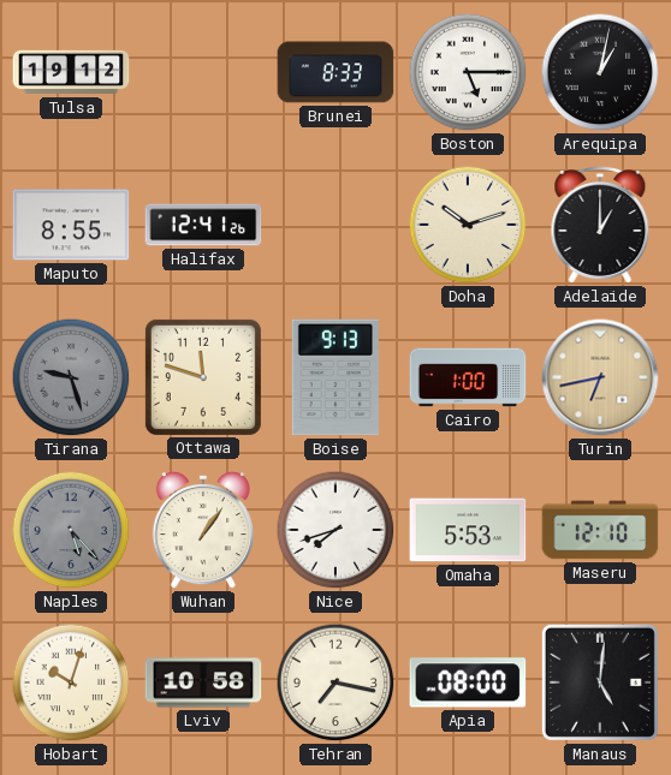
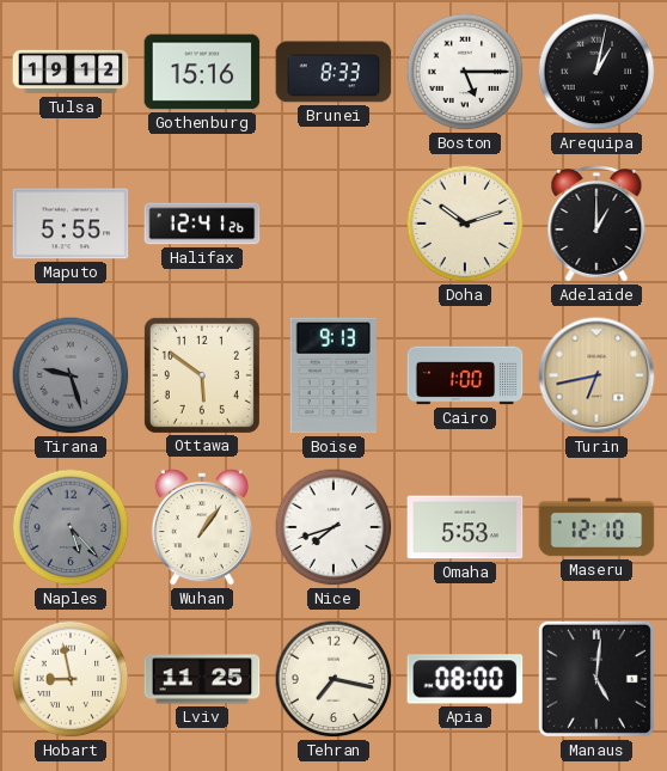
Gothenburg: none -> 15:16
Maputo: 8:55 -> 5:55
Ottawa: 11:48 -> 5:51
Hobart: 10:03 -> 8:58
Lviv: 10:58 -> 11:25
